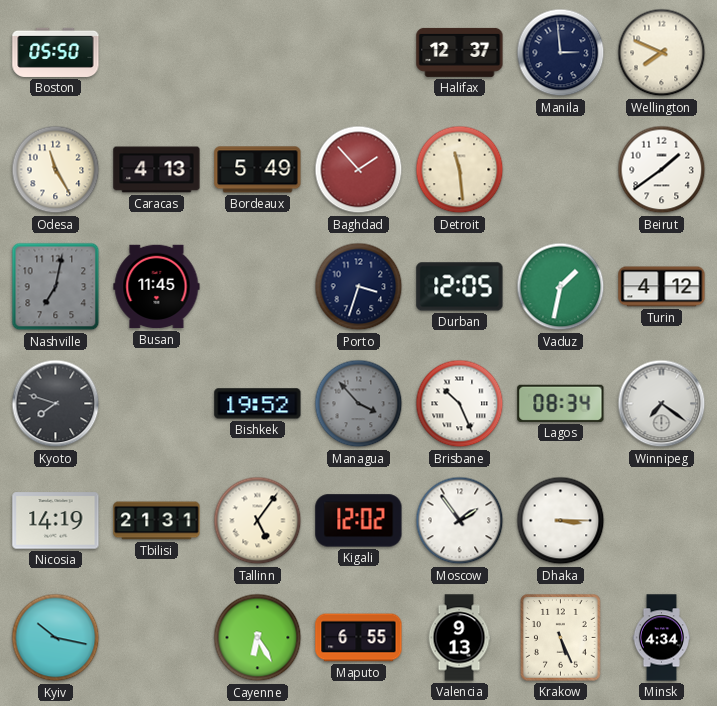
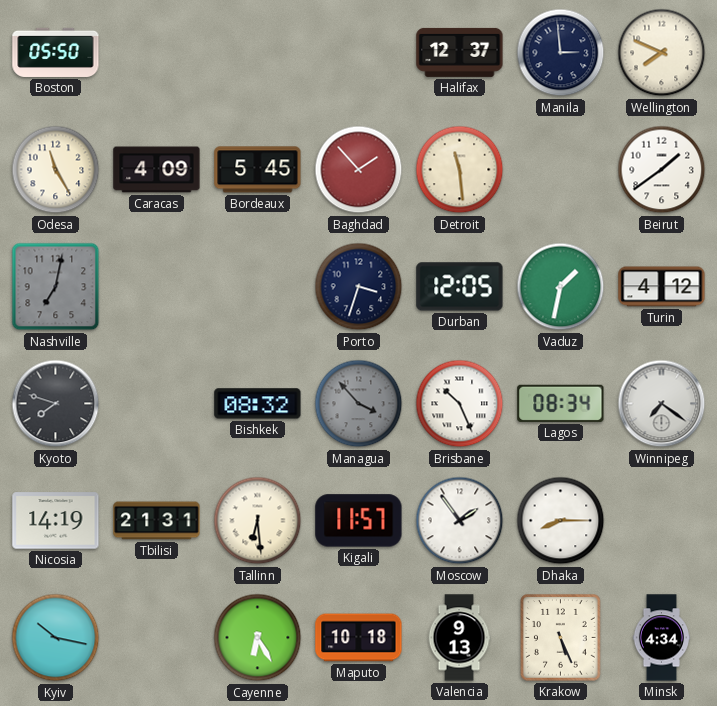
Caracas: 4:13 -> 4:09
Bordeaux: 5:49 -> 5:45
Busan: 11:45 -> none
Bishkek: 19:52 -> 08:32
Tallinn: 5:06 -> 6:29
Kigali: 12:02 -> 11:57
Dhaka: 3:15 -> 8:15
Maputo: 6:55 -> 10:18
